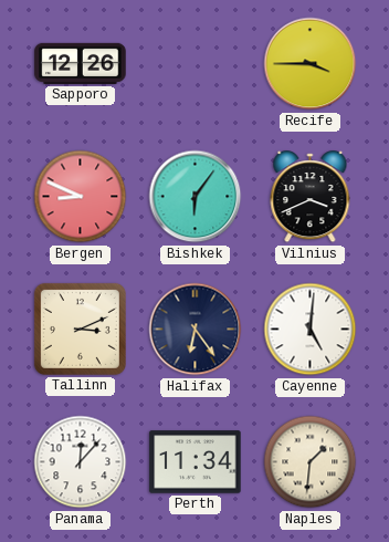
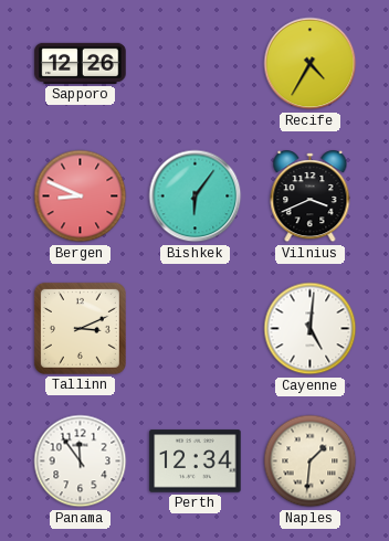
Recife: 3:45 -> 4:35
Halifax: 6:24 -> none
Panama: 12:07 -> 11:54
Perth: 11:34 -> 12:34
